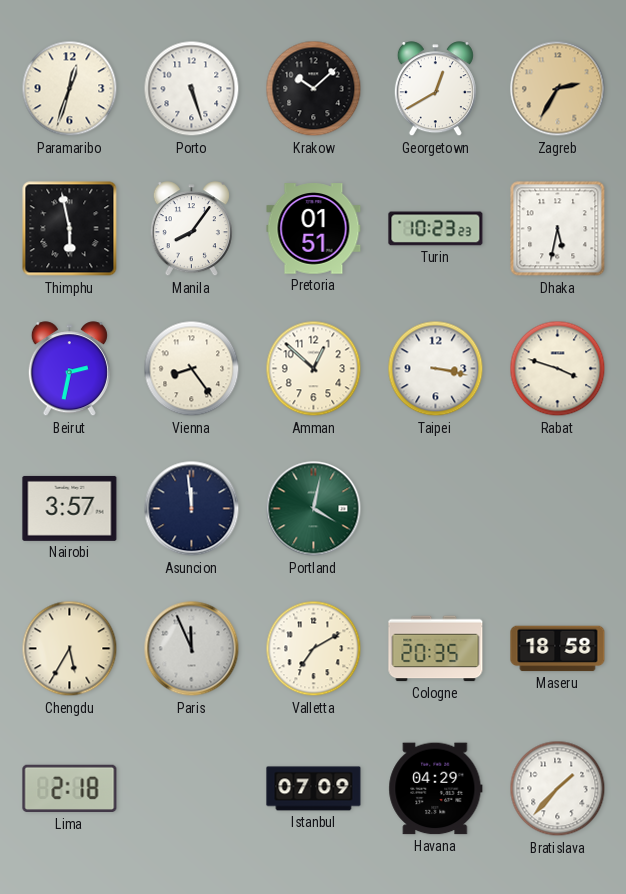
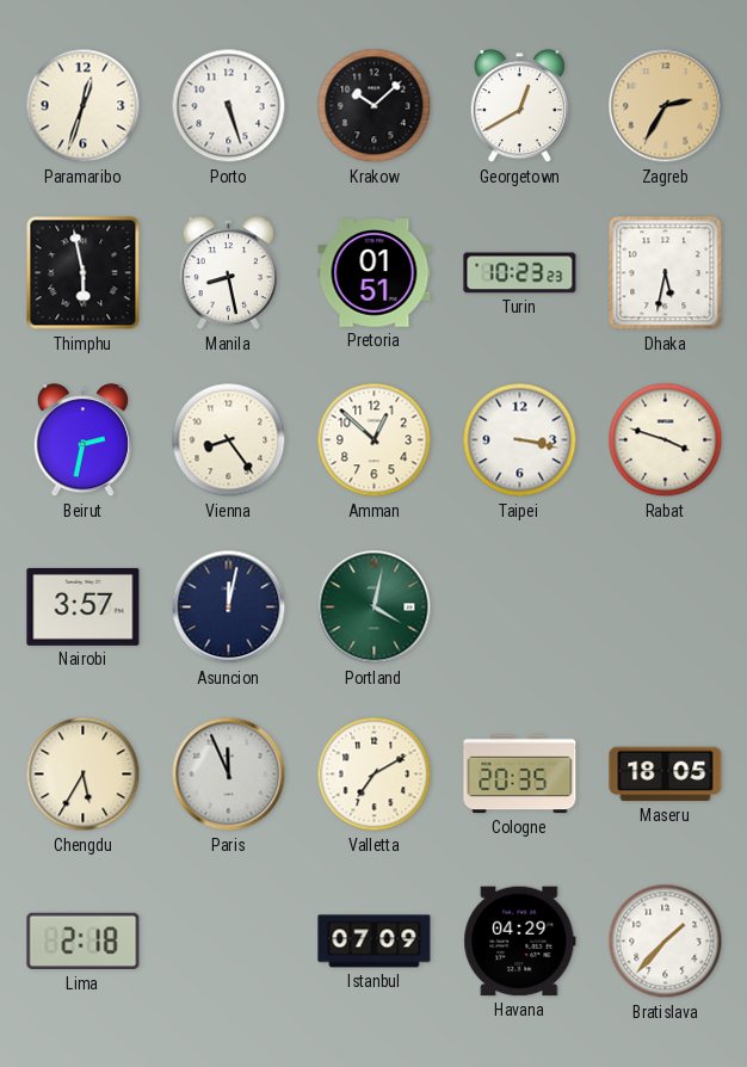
Manila: 8:06 -> 8:28
Asuncion: 11:59 -> 12:02
Maseru: 18:58 -> 18:05
